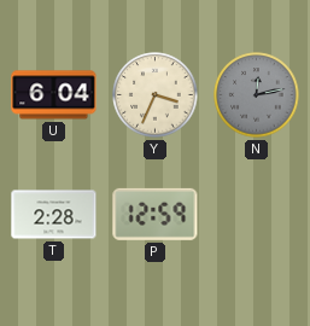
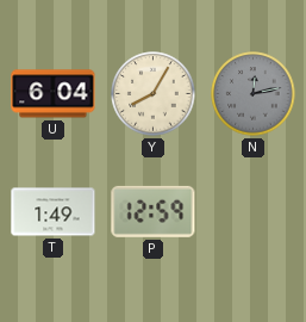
Y: 3:34 -> 8:05
T: 2:28 -> 1:49
